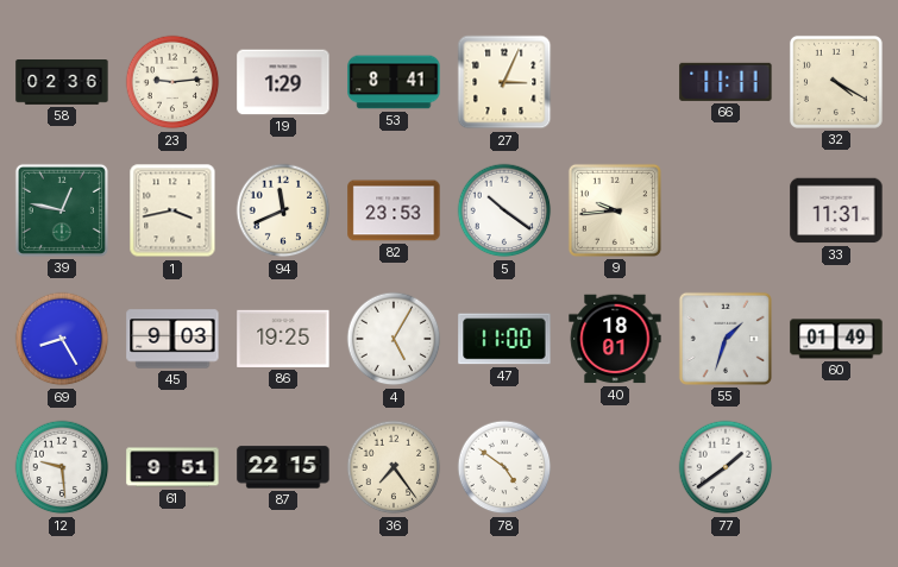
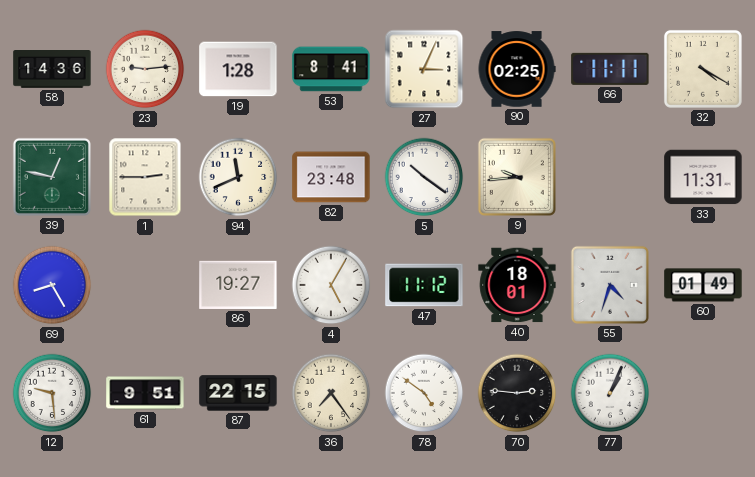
58: 02:36 -> 14:36
19: 1:29 -> 1:28
90: none -> 02:25
1: 3:43 -> 2:45
82: 23:53 -> 23:48
45: 9:03 -> none
86: 19:25 -> 19:27
47: 11:00 -> 11:12
55: 1:33 -> 4:33
70: none -> 2:46
77: 1:39 -> 1:04
